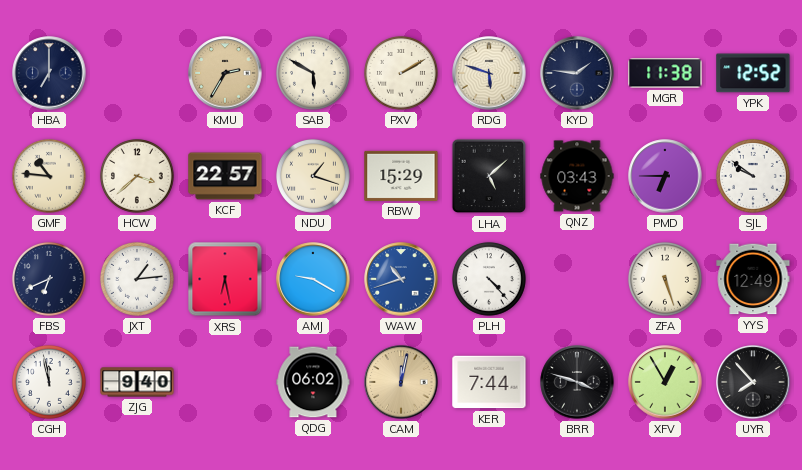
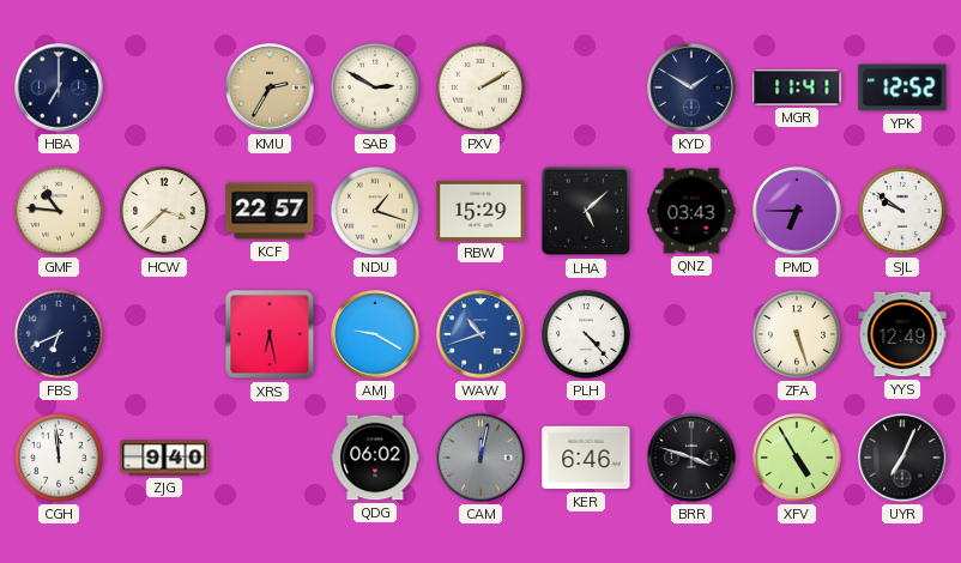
SAB: 5:50 -> 2:50
RDG: 5:48 -> none
KYD: 1:46 -> 1:50
MGR: 11:38 -> 11:41
JXT: 1:14 -> none
CGH: 11:58 -> 11:59
CAM dial: champagne -> grey
KER: 7:44 -> 6:46
XFV: 12:55 -> 4:55
UYR: 7:53 -> 7:04
